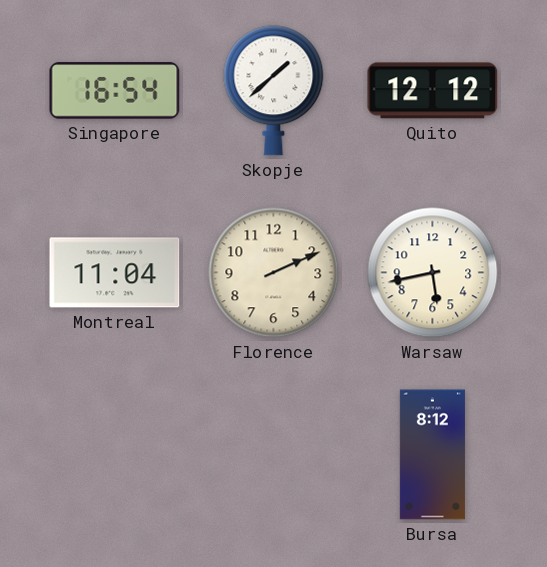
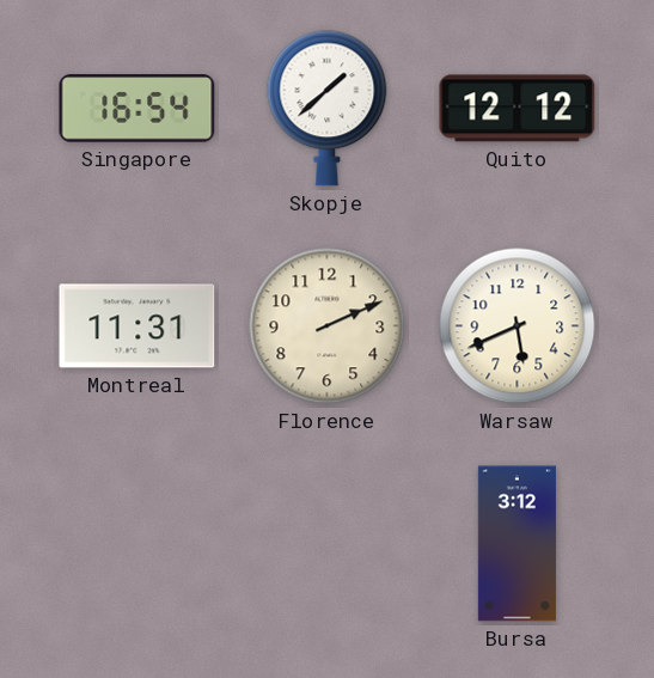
Montreal: 11:04 -> 11:31
Warsaw: 5:43 -> 5:41
Bursa: 8:12 -> 3:12
